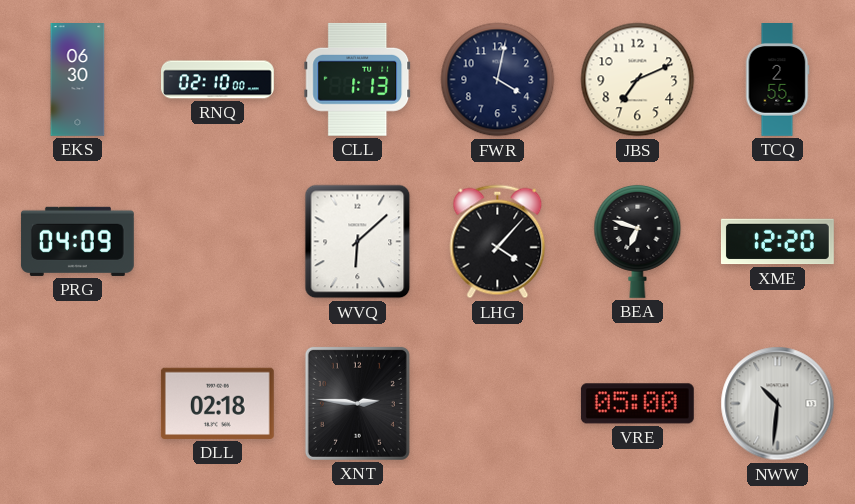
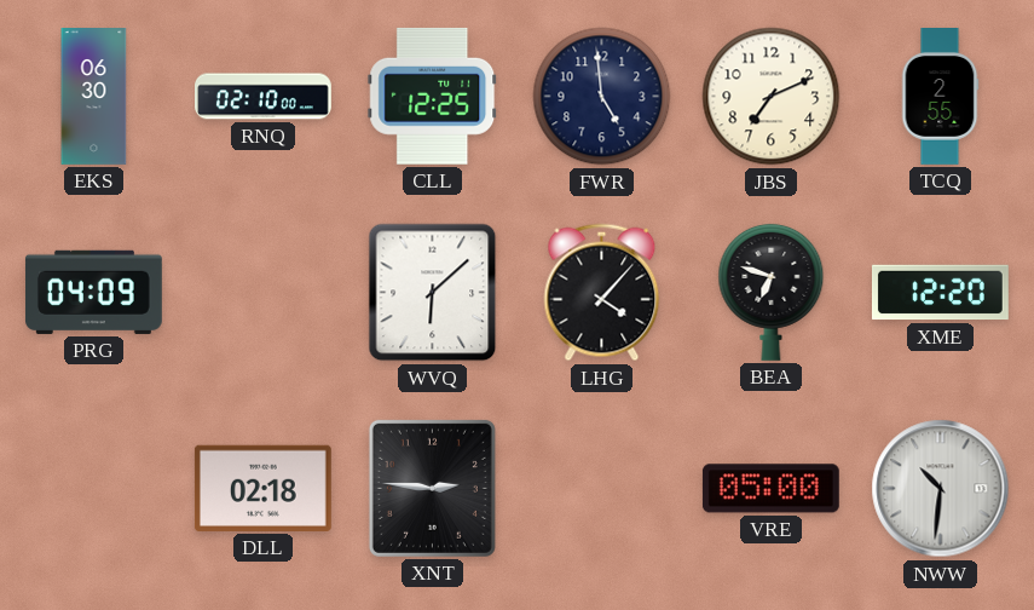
CLL: 1:13 -> 12:25
FWR: 4:02 -> 4:59
